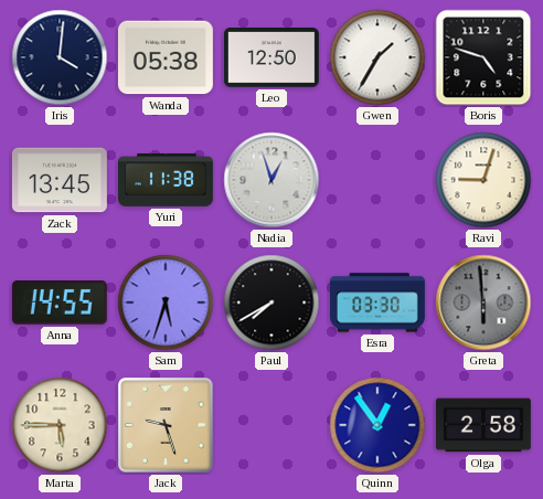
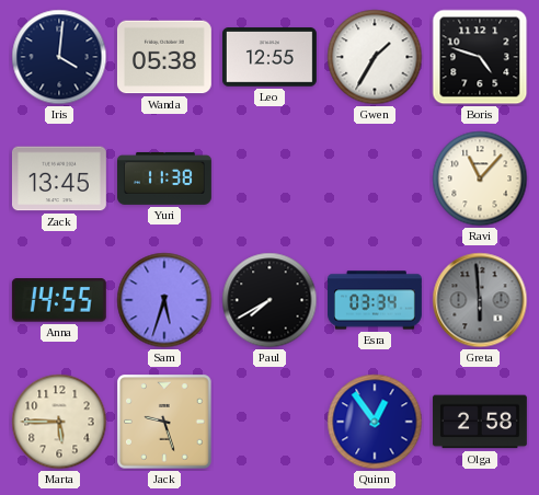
Leo: 12:50 -> 12:55
Nadia: 12:57 -> none
Ravi: 9:03 -> 11:07
Esra: 03:30 -> 03:34
